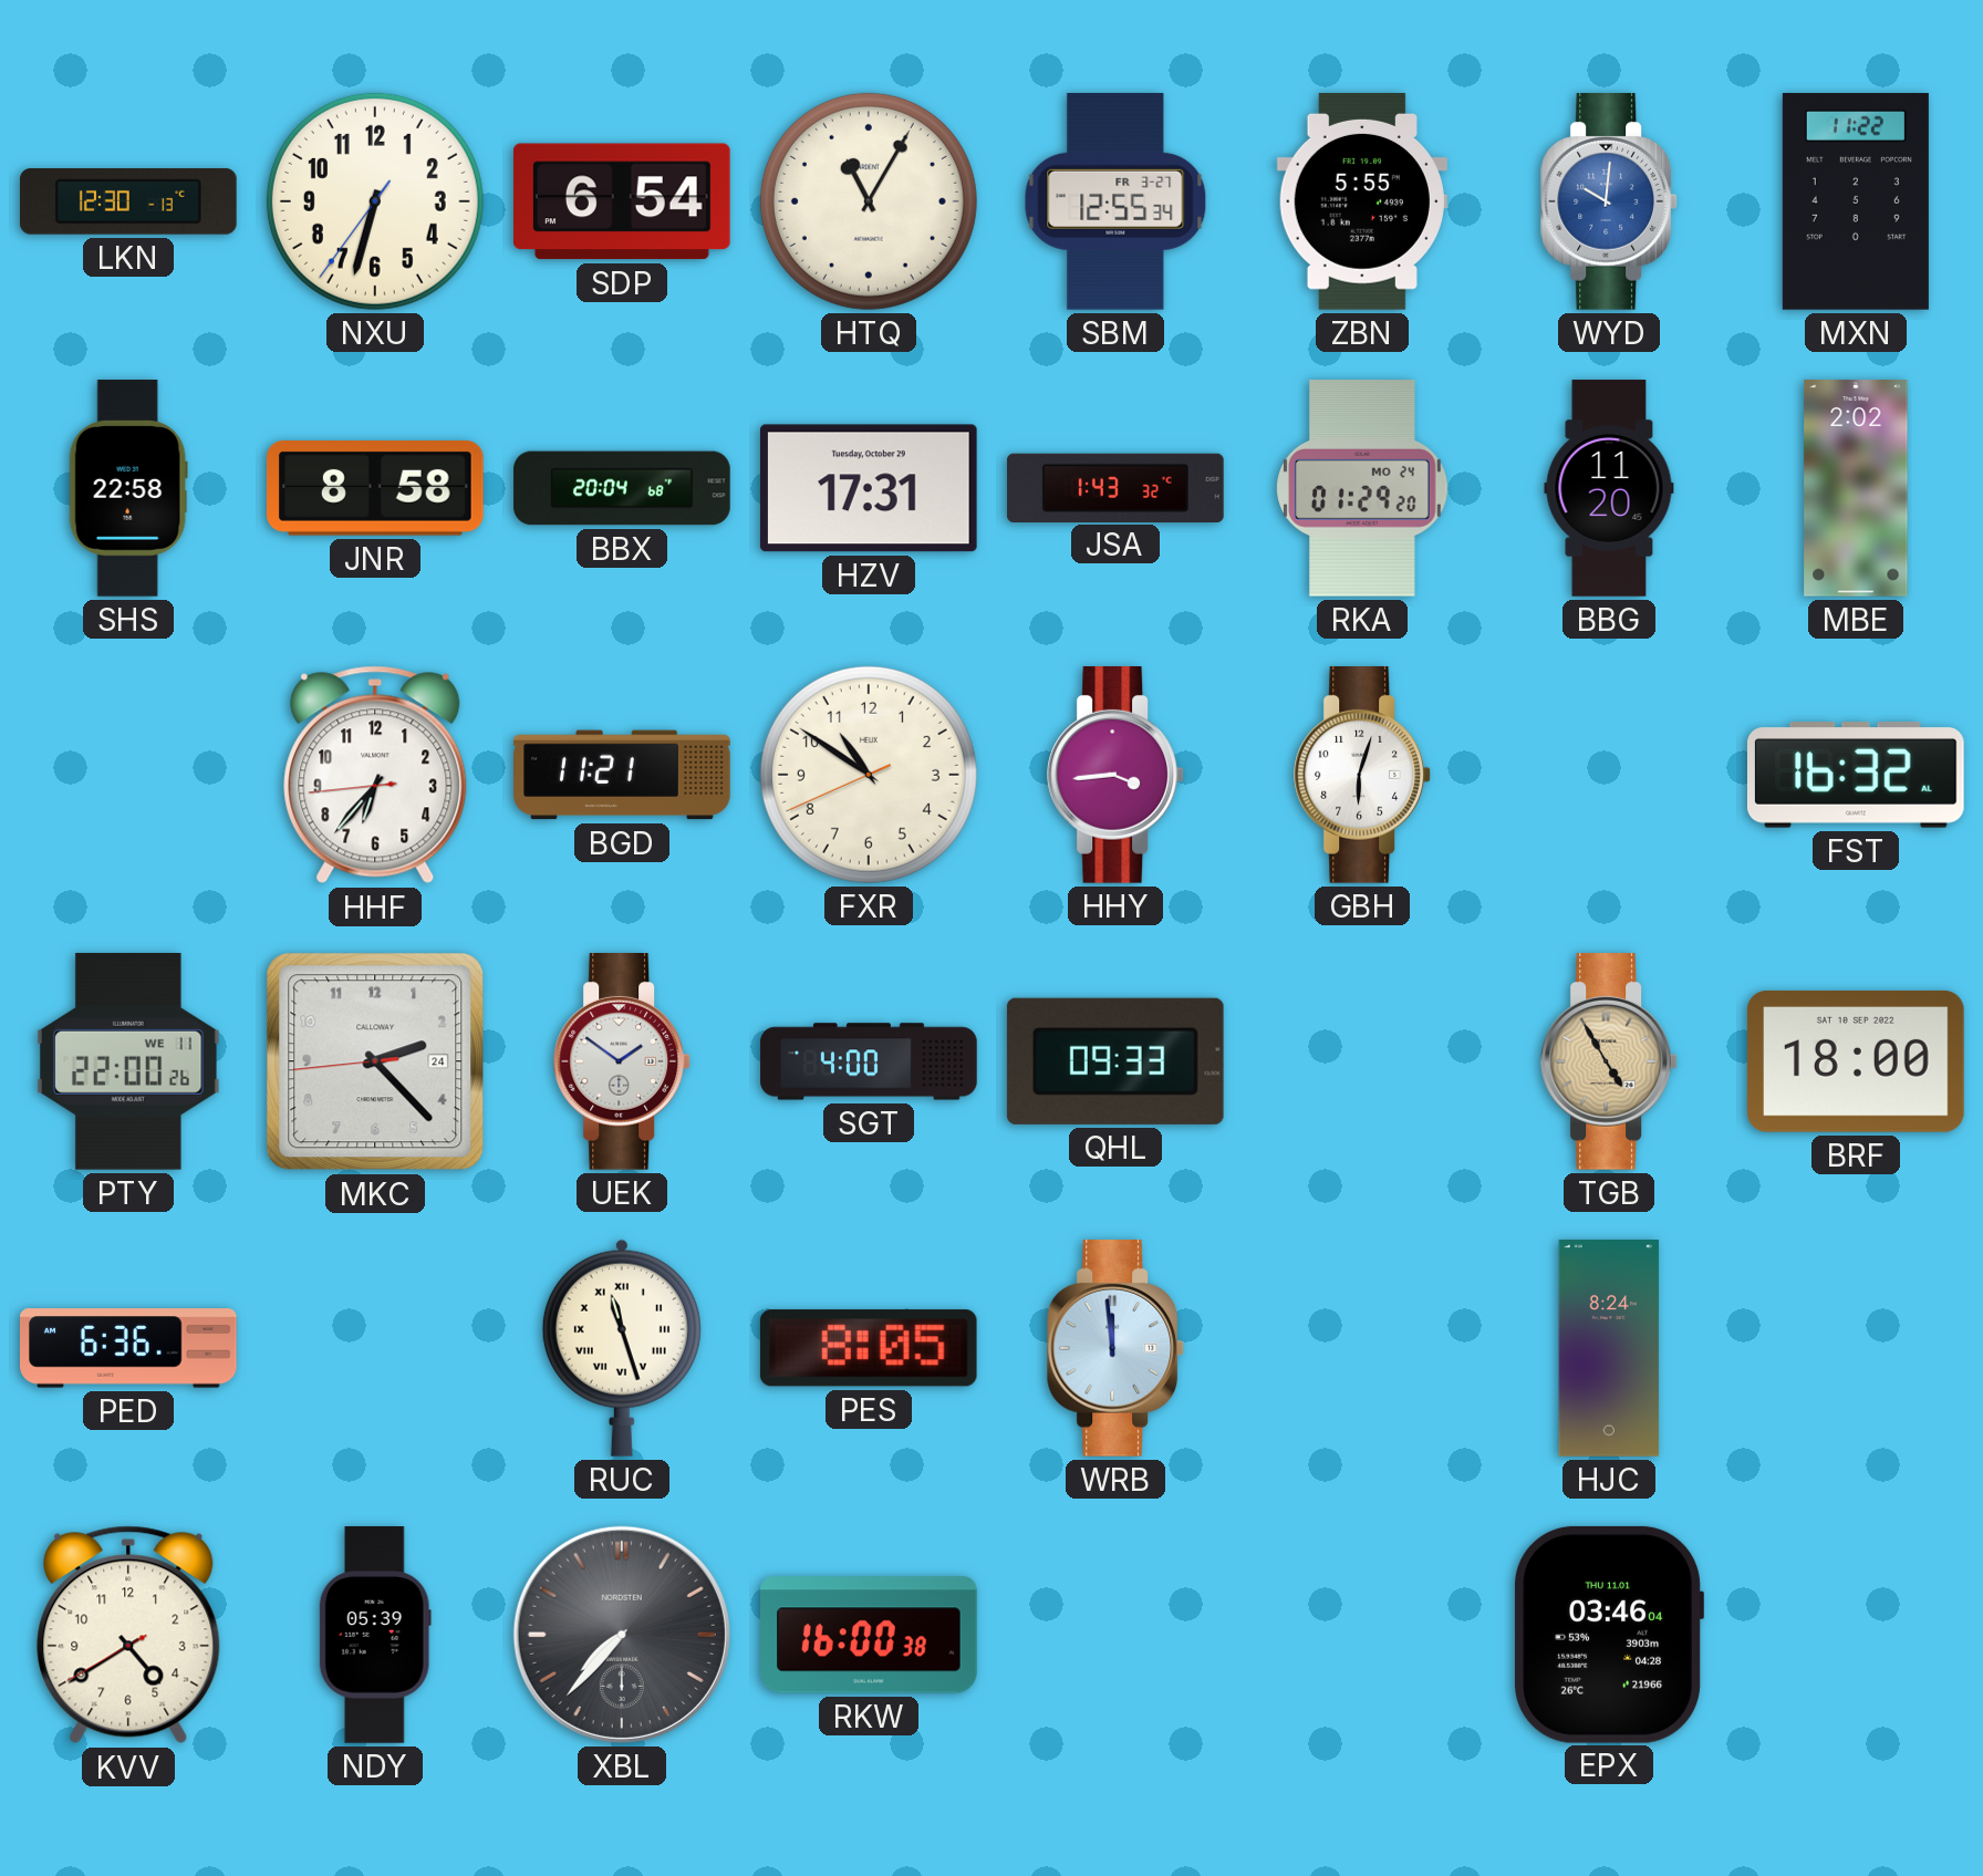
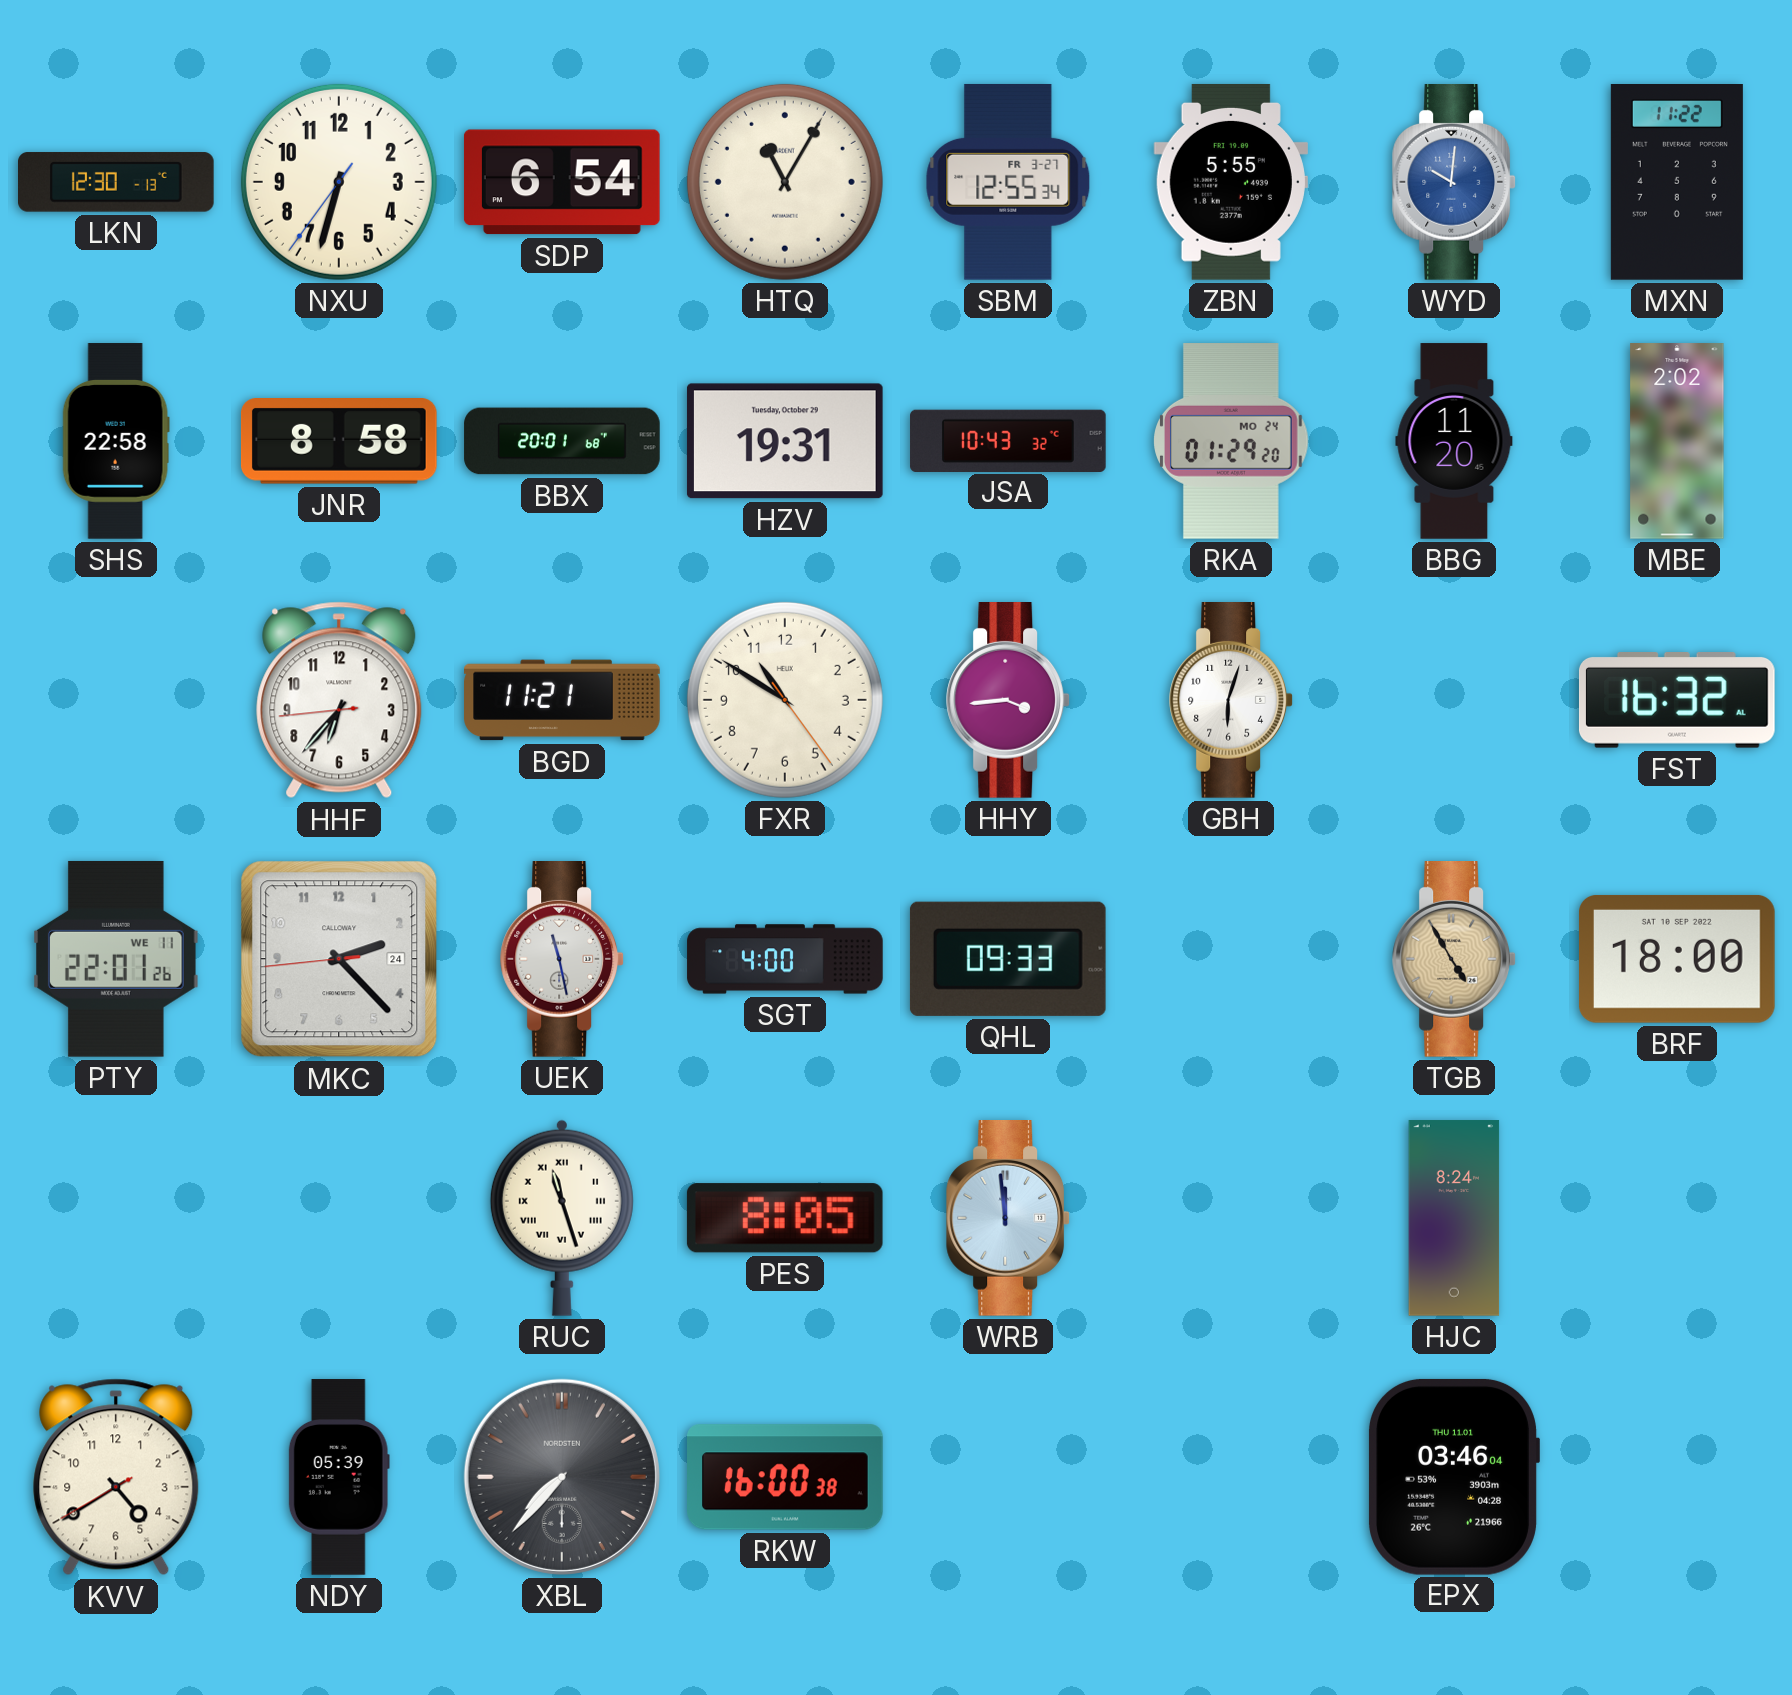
BBX: 20:04 -> 20:01
HZV: 17:31 -> 19:31
JSA: 1:43 -> 10:43
FXR: 10:50:41 -> 10:50:24
PTY: 22:00 -> 22:01
UEK: 1:51 -> 11:28
PED: 6:36 -> none
